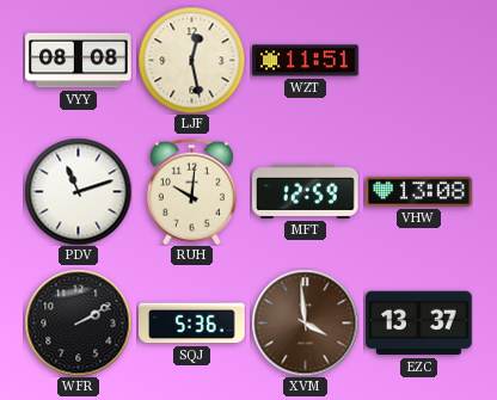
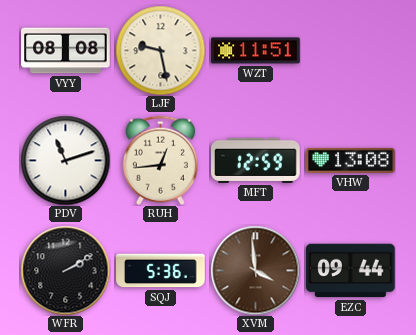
LJF: 12:28 -> 9:28
RUH: 10:01 -> 12:44
EZC: 13:37 -> 09:44
